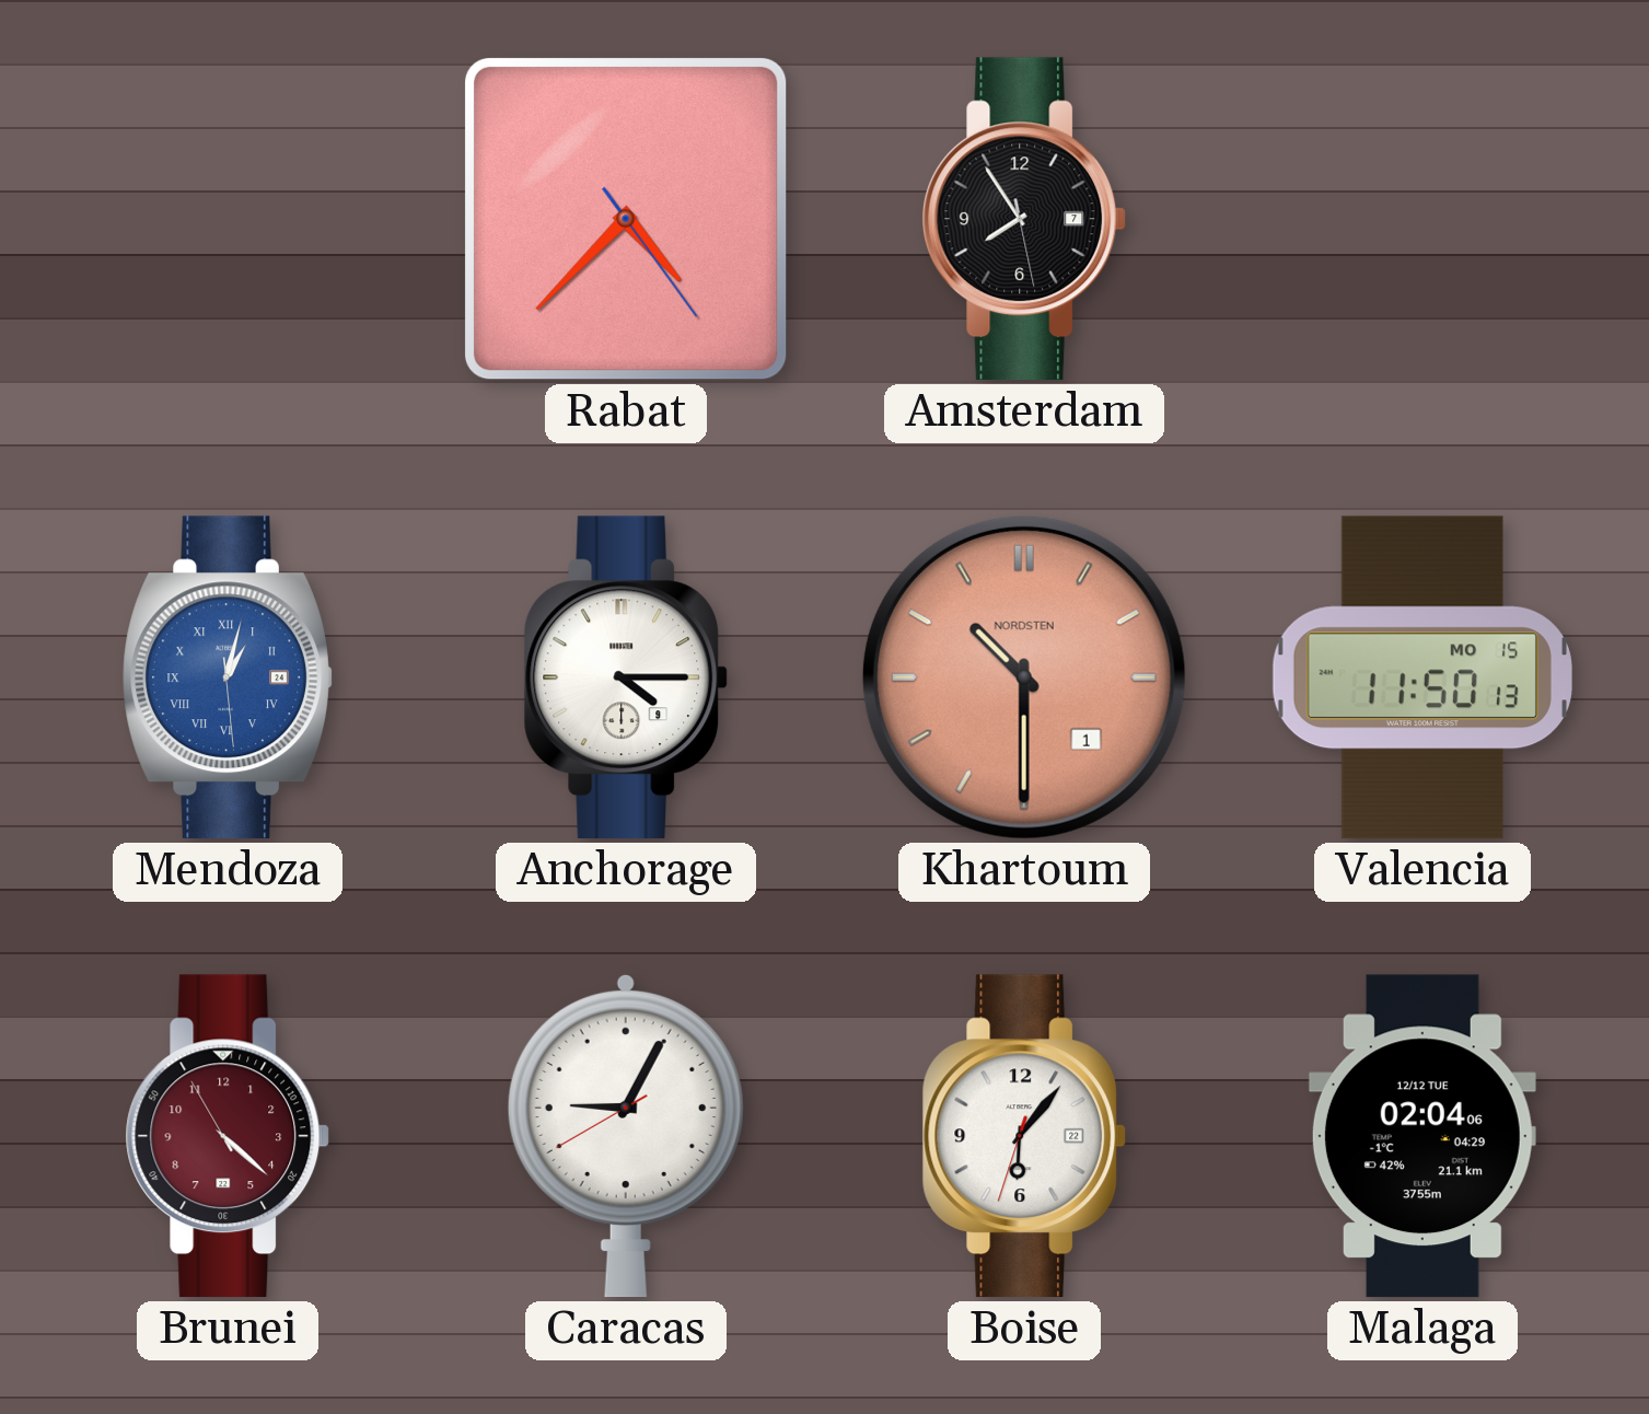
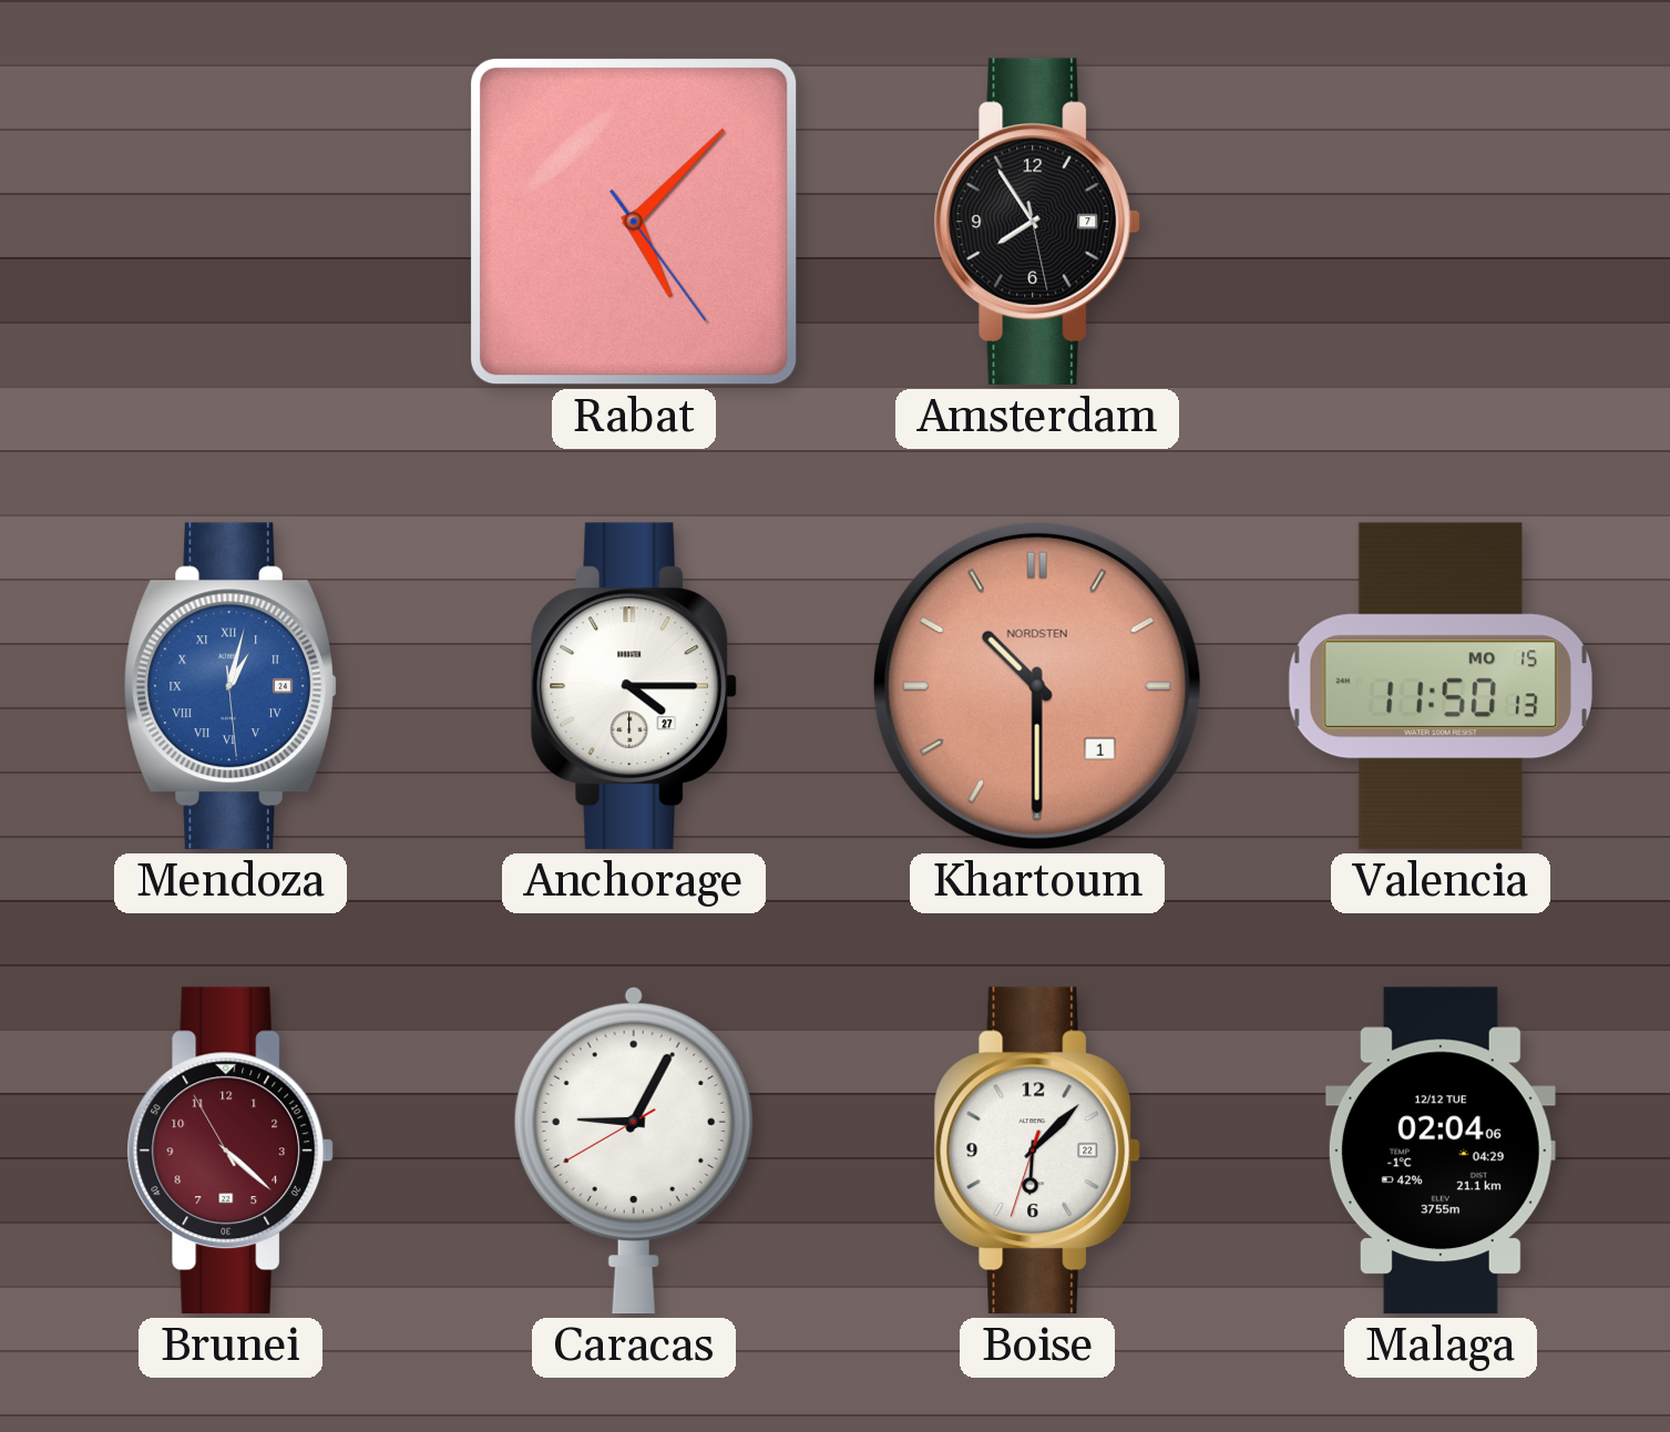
Rabat: 4:37 -> 5:07
Anchorage date: 9 -> 27
Boise: 6:06 -> 6:07
